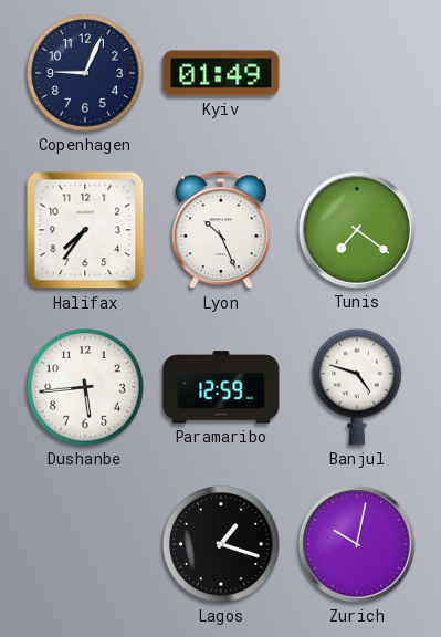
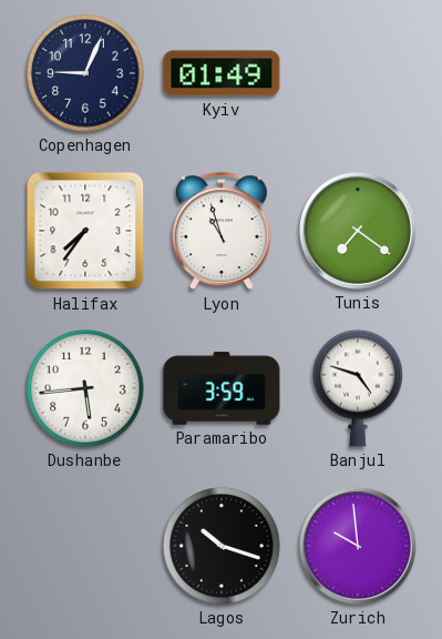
Lyon: 10:26 -> 10:57
Paramaribo: 12:59 -> 3:59
Lagos: 1:18 -> 10:18
Zurich: 10:02 -> 9:59
